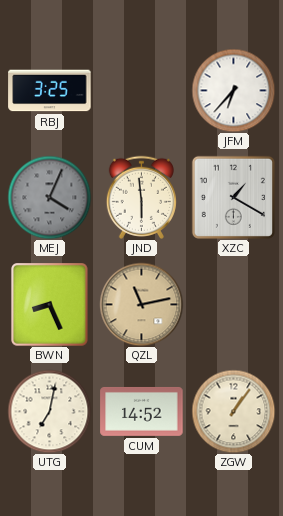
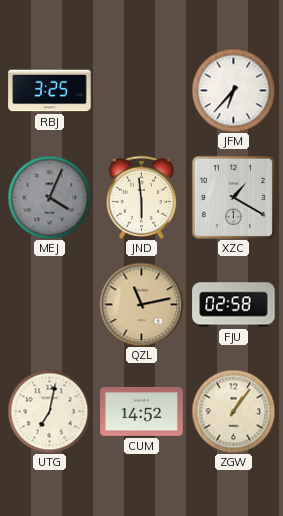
BWN: 8:26 -> none
FJU: none -> 02:58
